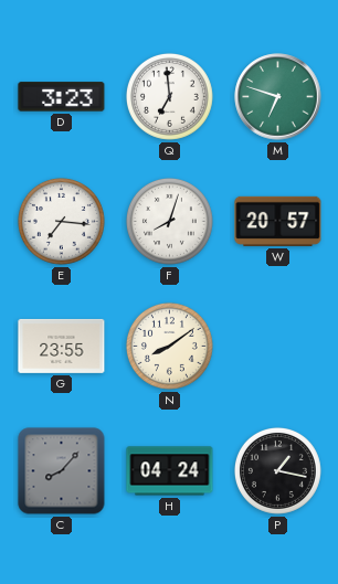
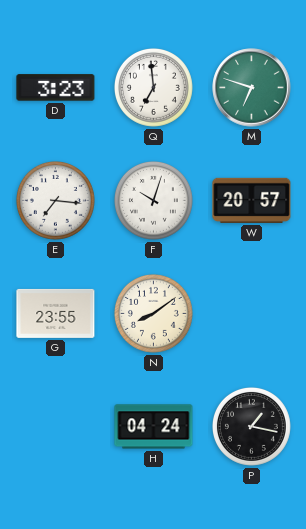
F: 8:03 -> 10:03
C: 8:07 -> none
